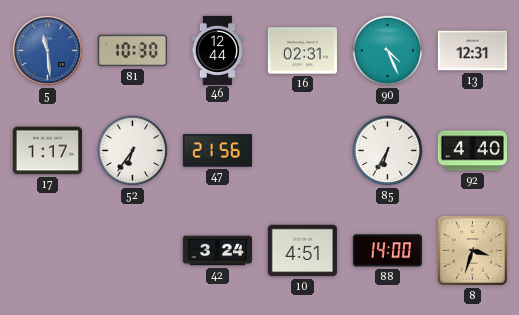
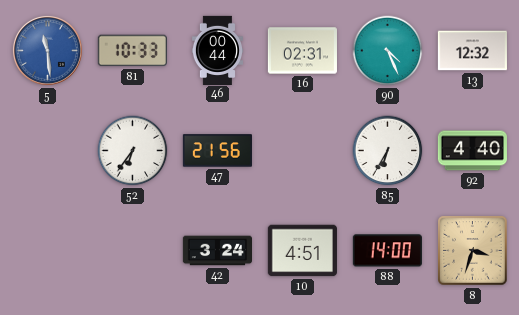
81: 10:30 -> 10:33
46: 12:44 -> 00:44
13: 12:31 -> 12:32
17: 1:17 -> none
